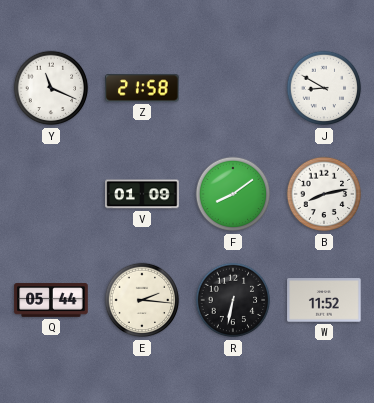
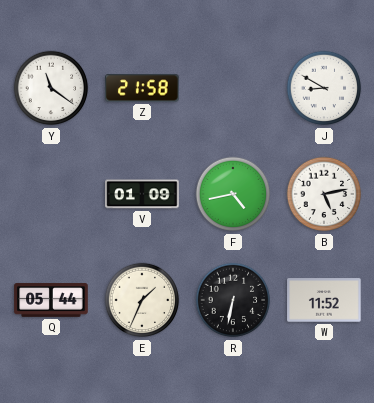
Y: 11:19 -> 11:21
F: 8:09 -> 4:43
B: 8:13 -> 5:13
E: 2:16 -> 1:34
